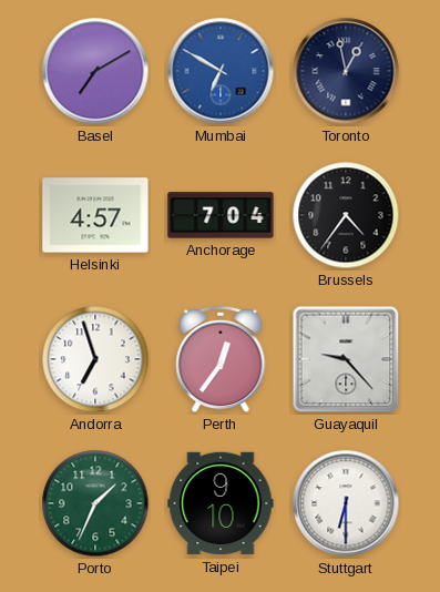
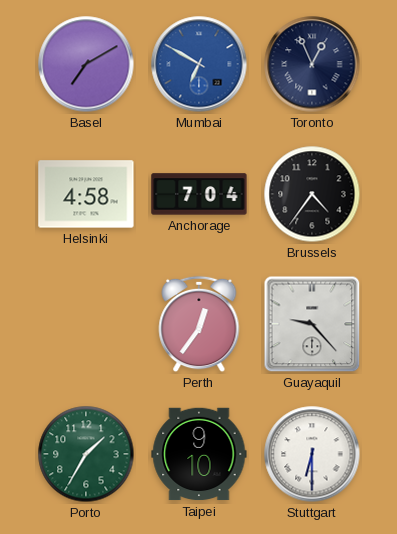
Toronto: 12:58 -> 12:56
Helsinki: 4:57 -> 4:58
Andorra: 6:57 -> none
Porto: 1:34 -> 1:35
